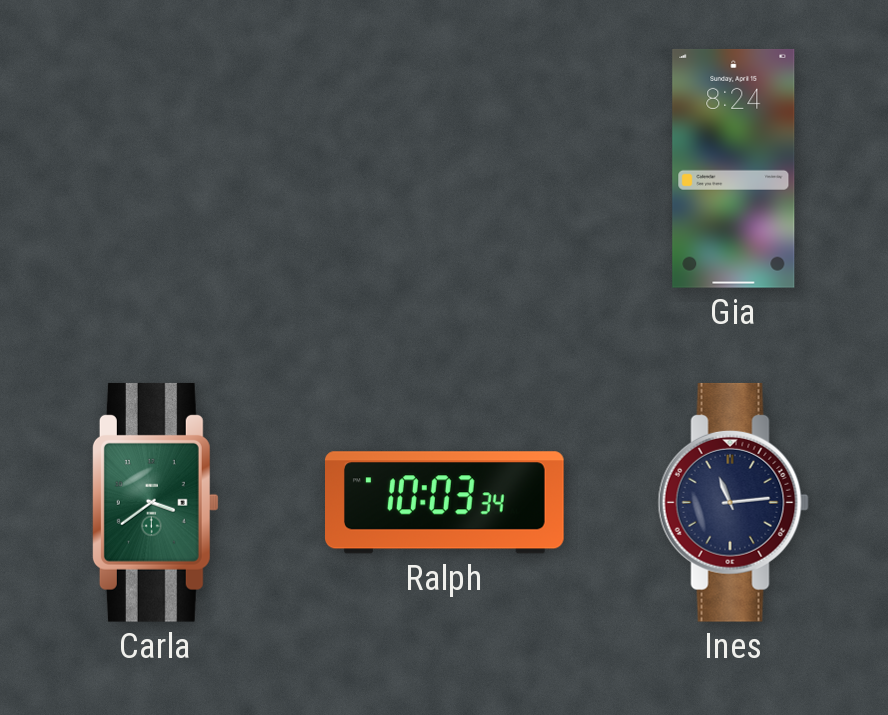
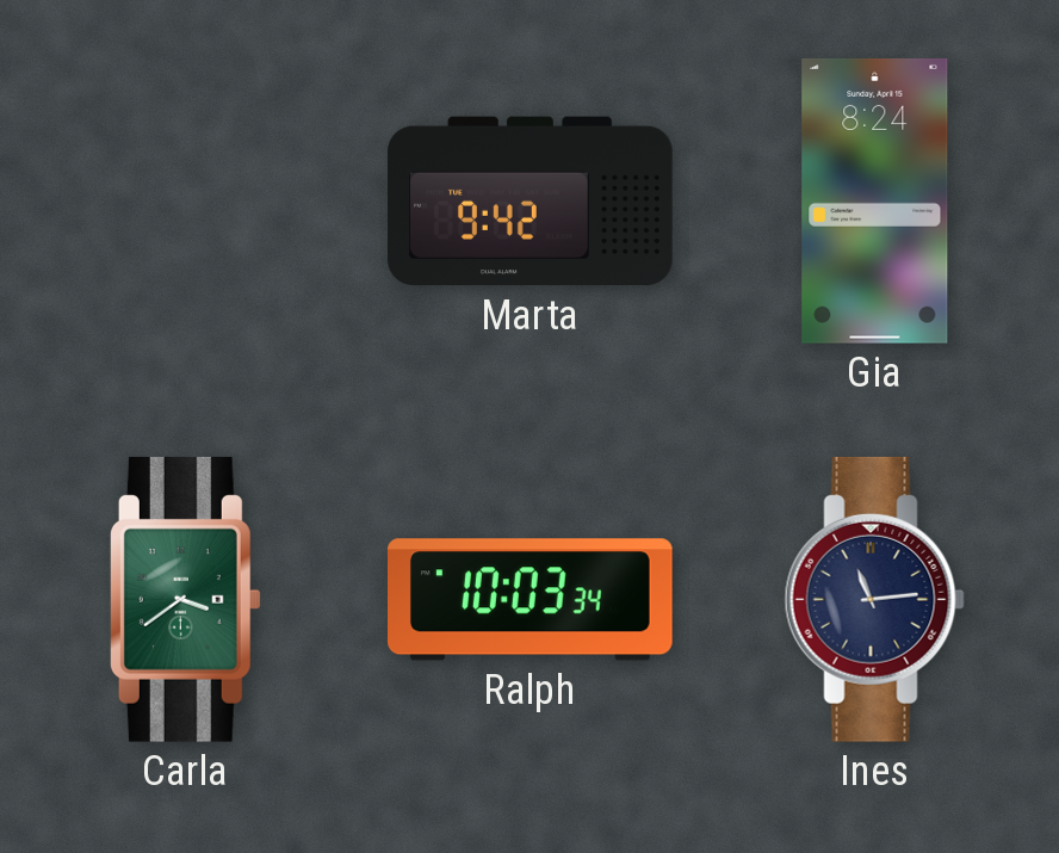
Marta: none -> 9:42
